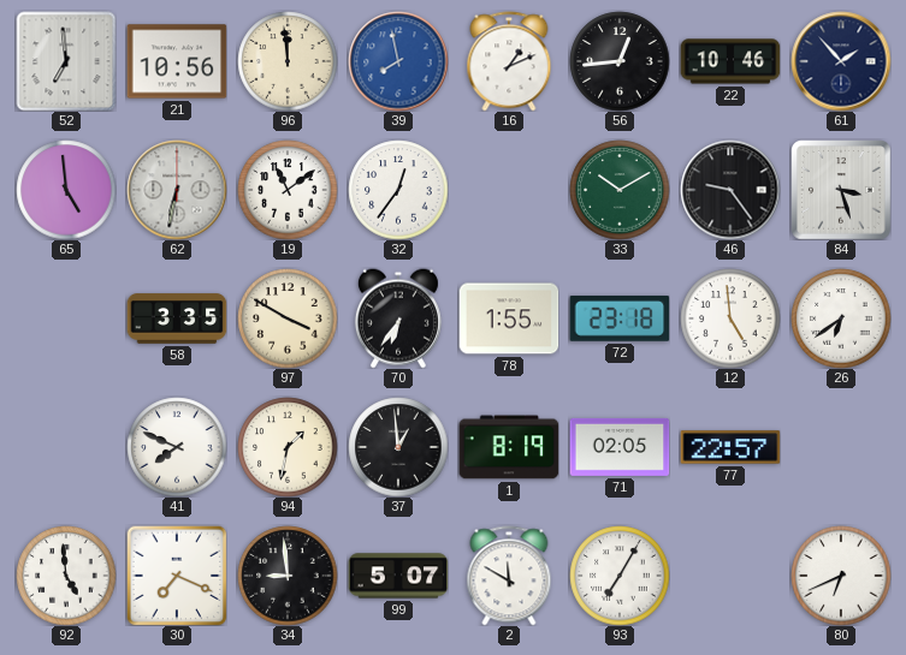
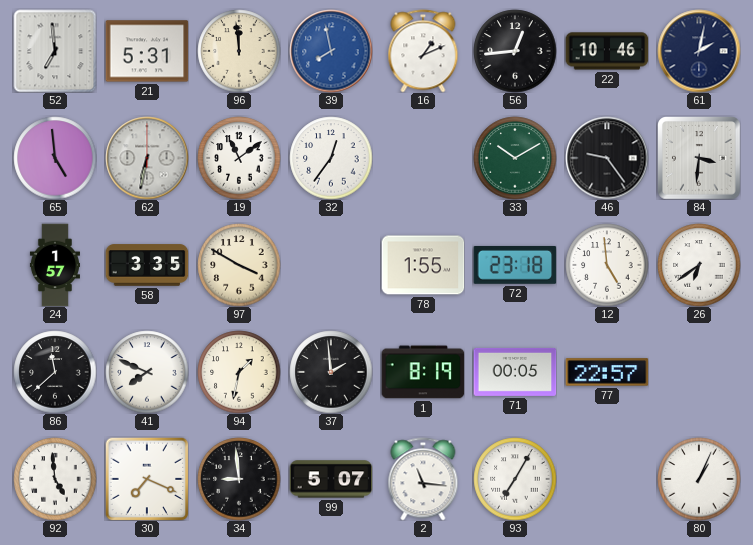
21: 10:56 -> 5:31
61: 1:53 -> 2:02
84: 3:27 -> 3:31
24: none -> 1:57
70: 6:36 -> none
86: none -> 11:38
37: 12:59 -> 1:59
71: 02:05 -> 00:05
2: 11:50 -> 11:16
80: 6:41 -> 1:04
